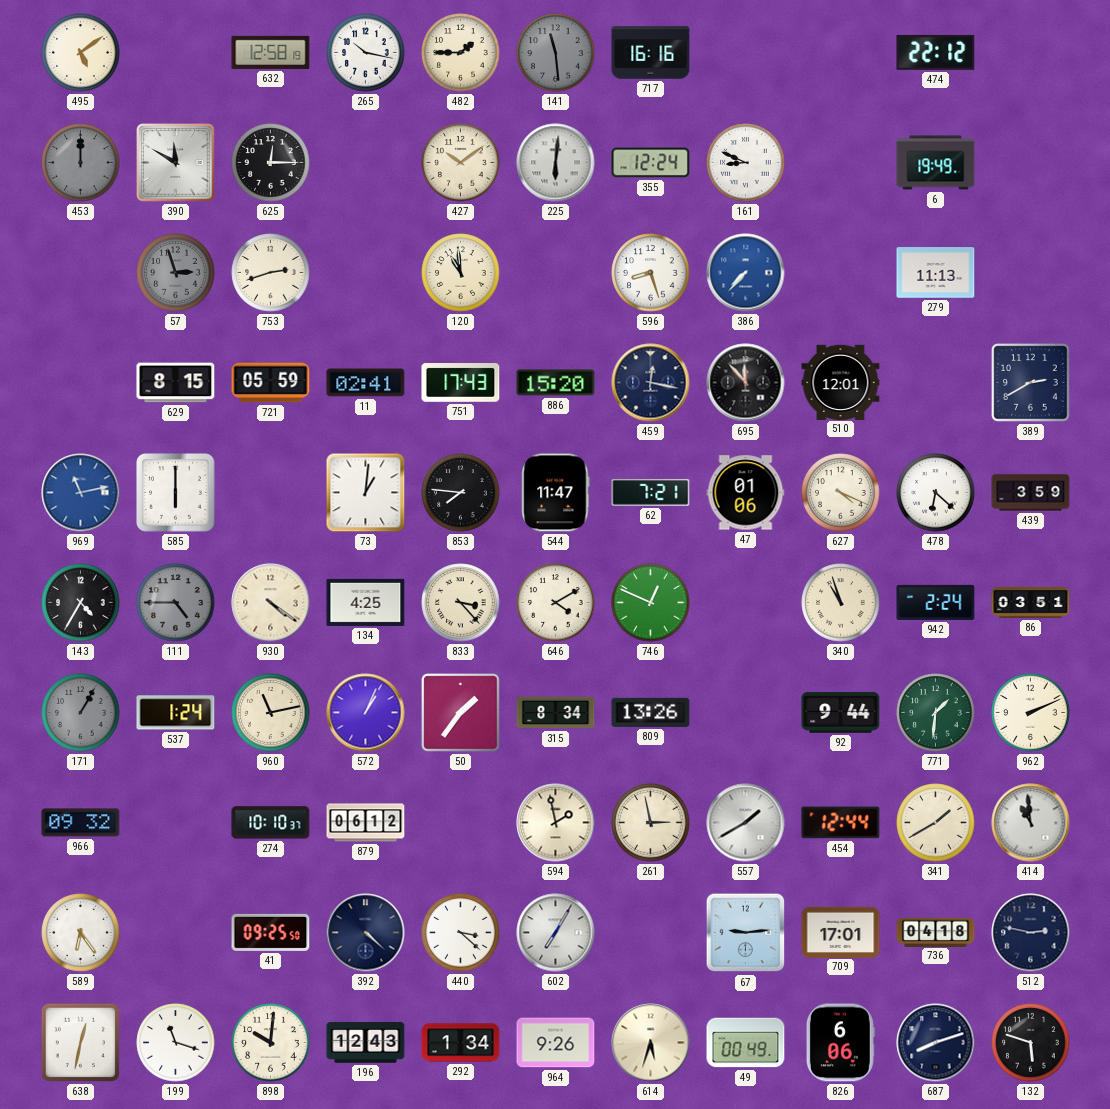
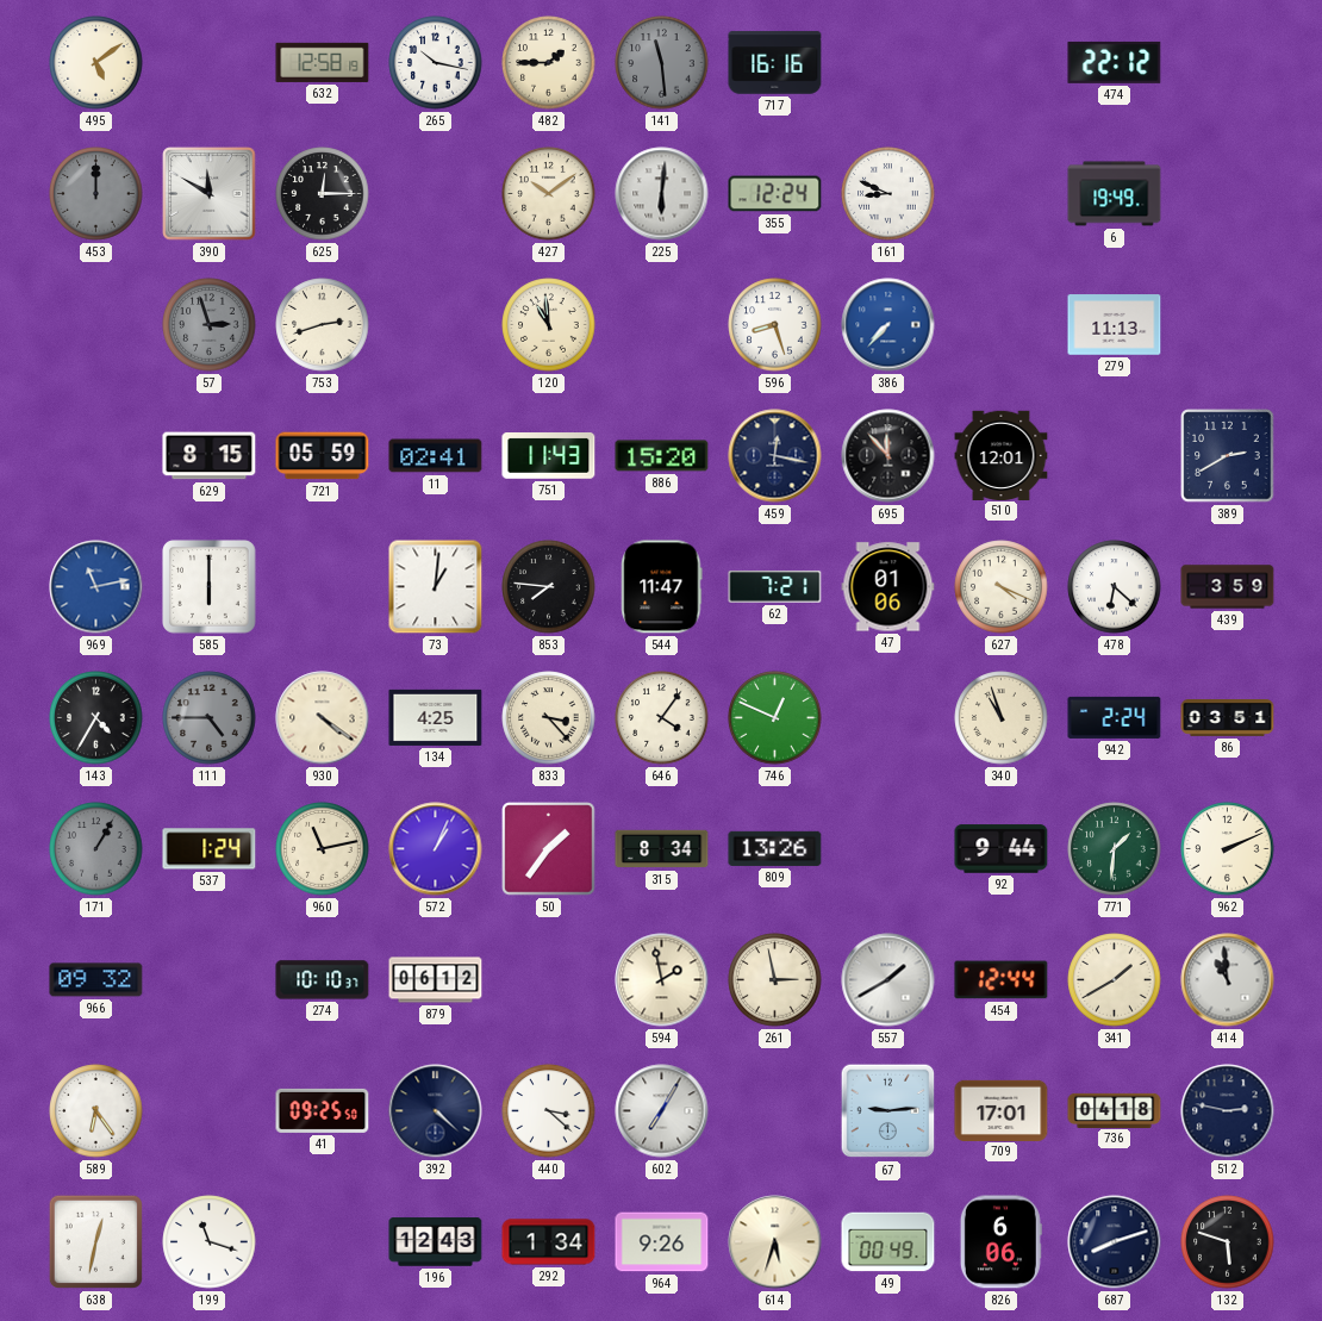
751: 17:43 -> 11:43
646: 4:10 -> 4:06
898: 10:01 -> none
